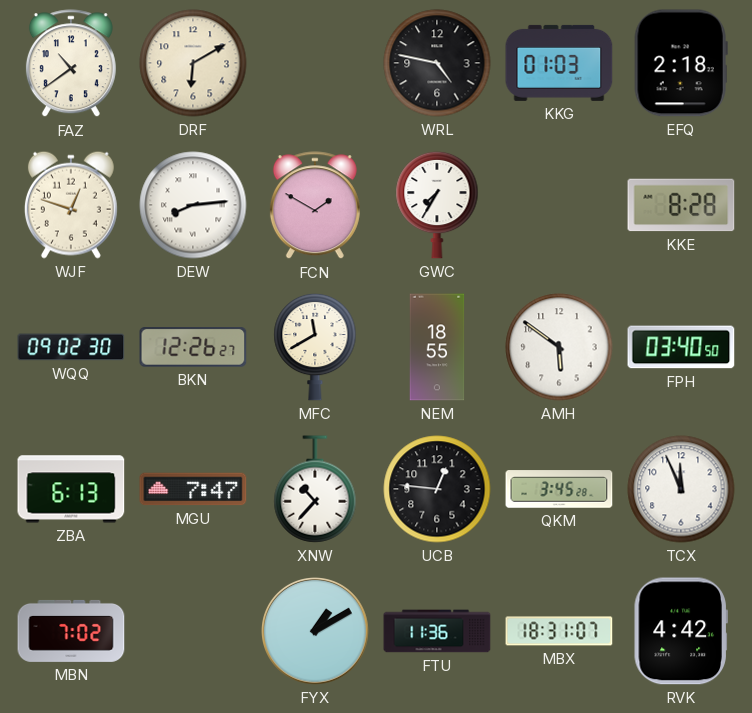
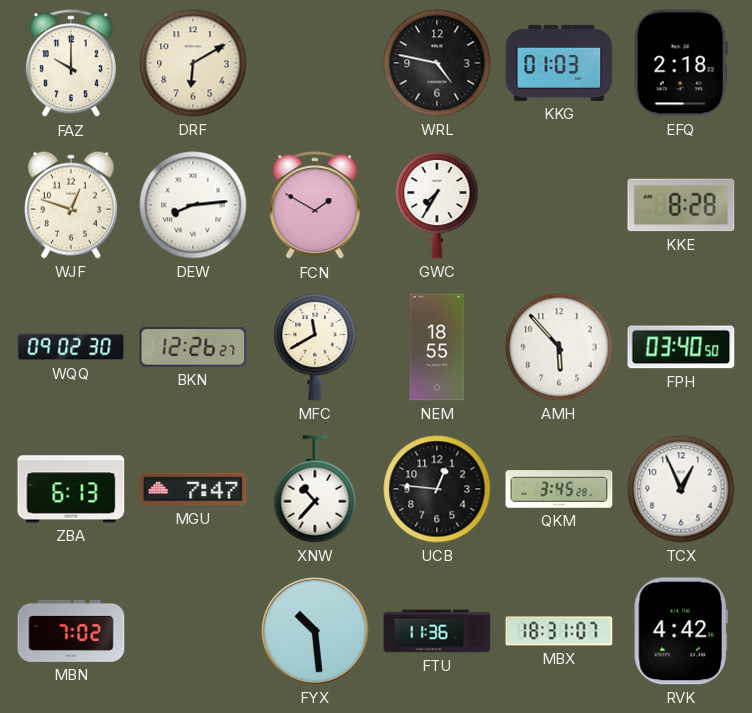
FAZ: 10:39 -> 10:00
AMH: 5:51 -> 5:53
TCX: 11:56 -> 12:56
FYX: 1:10 -> 10:29
